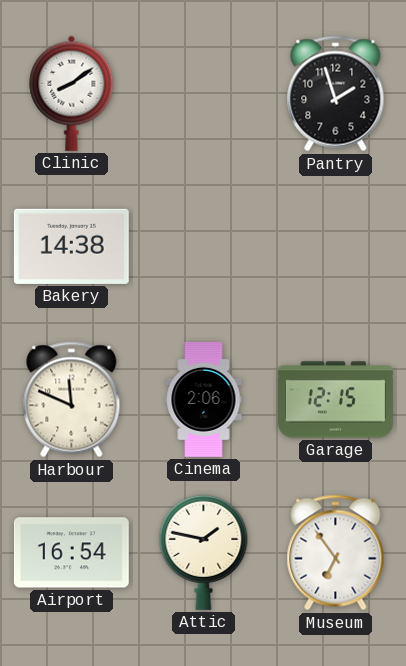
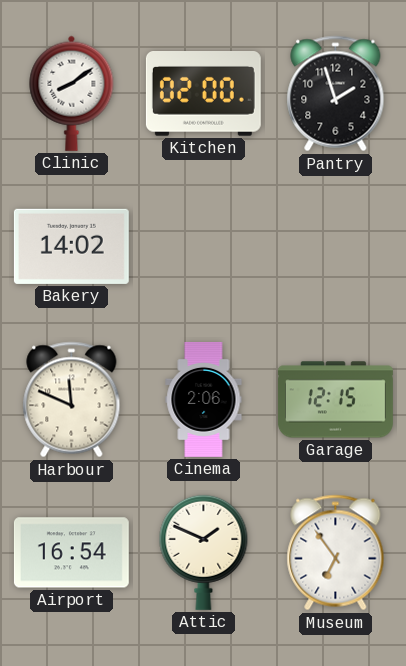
Kitchen: none -> 02:00
Bakery: 14:38 -> 14:02
Attic: 1:47 -> 1:49
